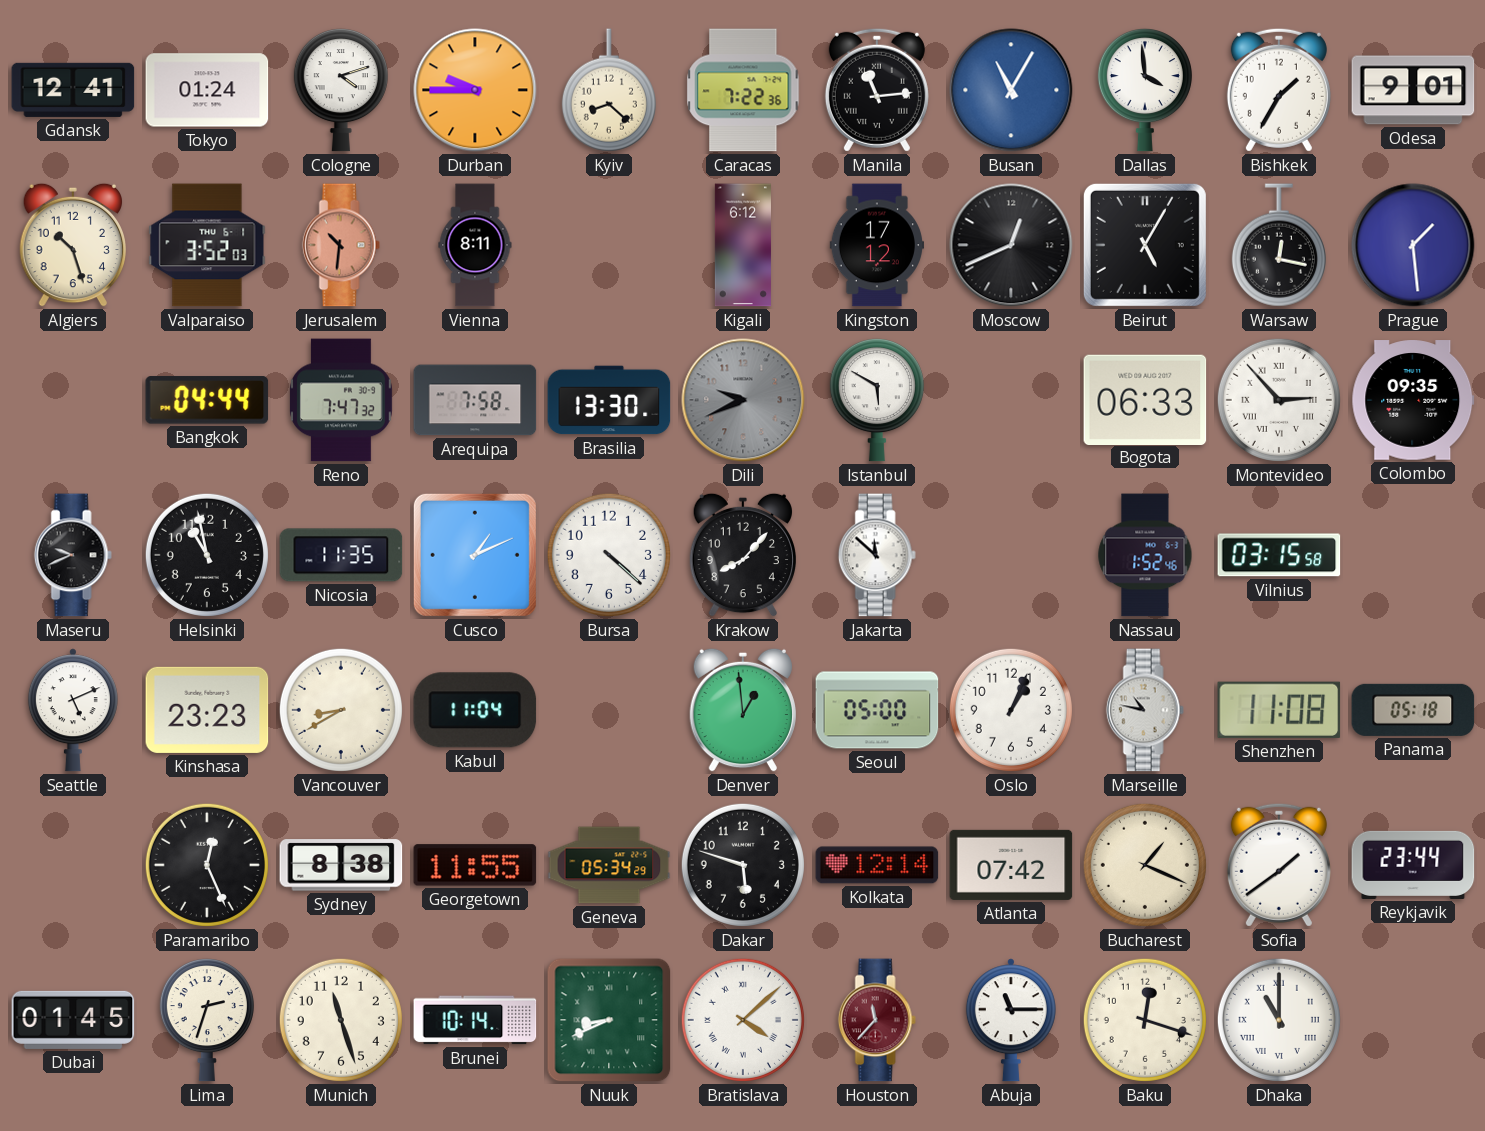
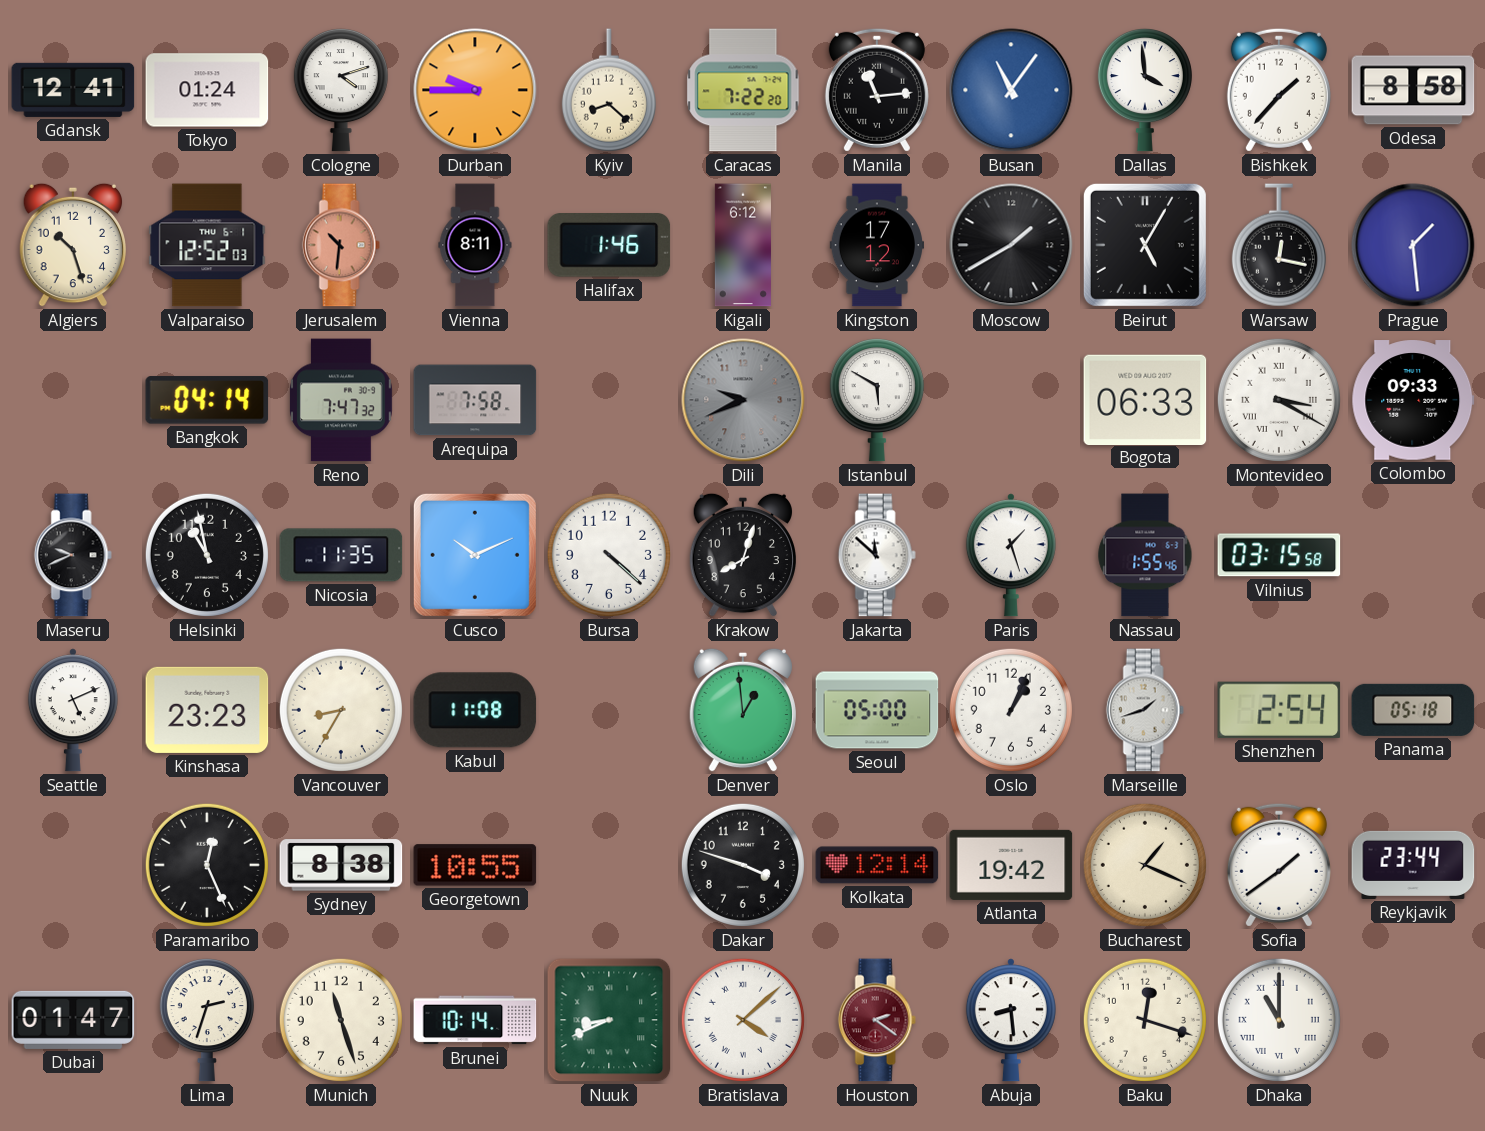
Caracas: 7:22:36 -> 7:22:20
Busan: 11:05 -> 11:06
Bishkek: 1:35 -> 1:37
Odesa: 9:01 -> 8:58
Valparaiso: 3:52 -> 12:52
Halifax: none -> 1:46
Moscow: 12:41 -> 1:40
Bangkok: 04:44 -> 04:14
Brasilia: 13:30 -> none
Montevideo: 2:53 -> 3:20
Colombo: 09:35 -> 09:33
Cusco: 1:11 -> 10:11
Krakow: 8:07 -> 8:03
Paris: none -> 1:27
Nassau: 1:52 -> 1:55
Vancouver: 8:40 -> 8:35
Kabul: 11:04 -> 11:08
Marseille: 10:47 -> 1:42
Shenzhen: 11:08 -> 2:54
Georgetown: 11:55 -> 10:55
Geneva: 05:34 -> none
Dakar: 5:48 -> 3:48
Atlanta: 07:42 -> 19:42
Dubai: 01:45 -> 01:47
Houston: 11:37 -> 2:21
Abuja: 11:15 -> 8:29
